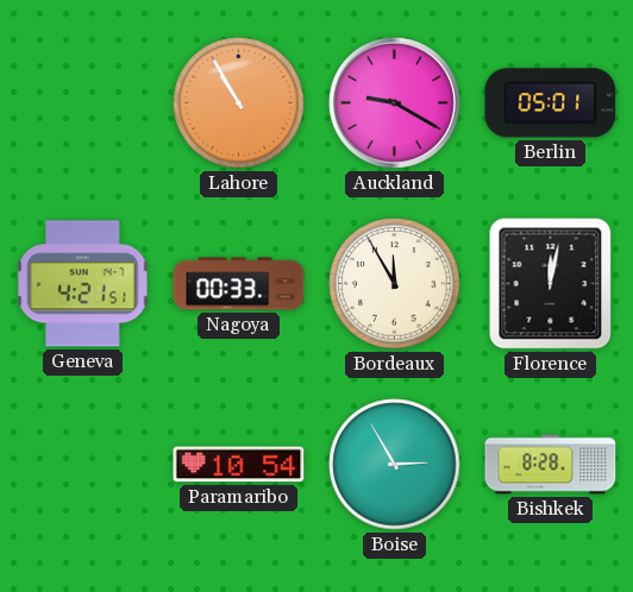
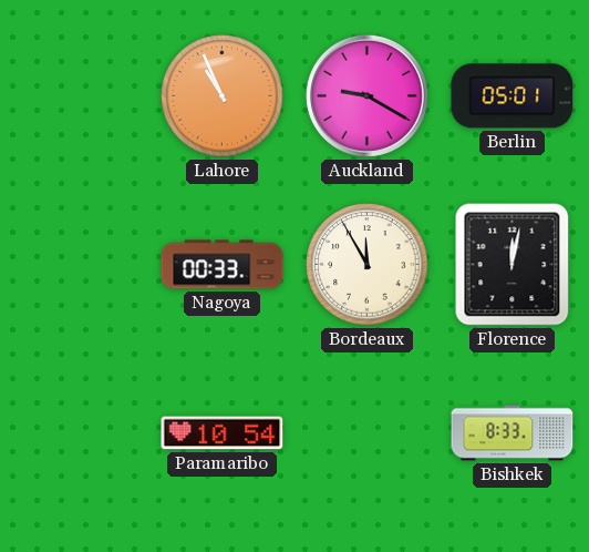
Lahore: 10:55 -> 10:56
Geneva: 4:21 -> none
Boise: 2:55 -> none
Bishkek: 8:28 -> 8:33
